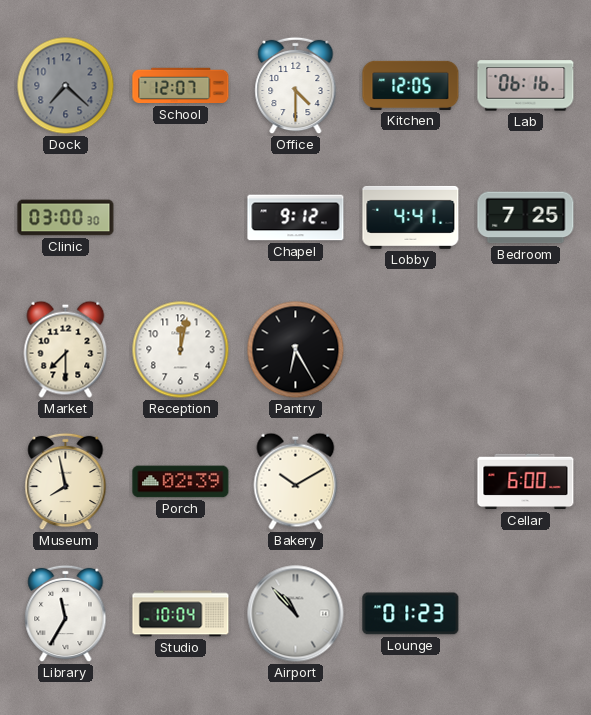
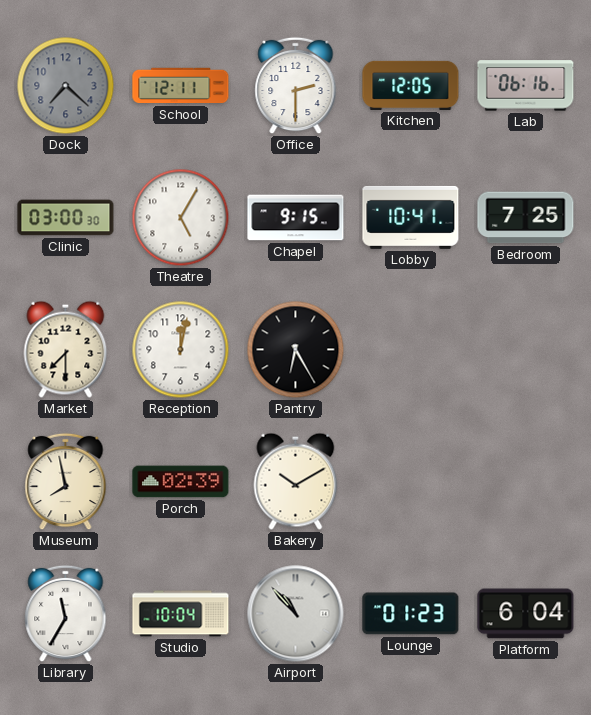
School: 12:07 -> 12:11
Office: 4:30 -> 2:30
Theatre: none -> 5:05
Chapel: 9:12 -> 9:15
Lobby: 4:41 -> 10:41
Cellar: 6:00 -> none
Platform: none -> 6:04
